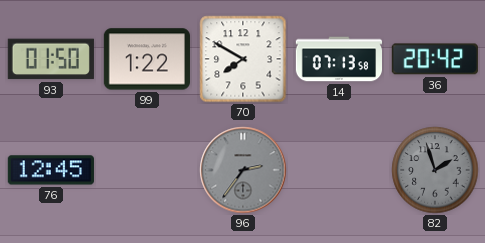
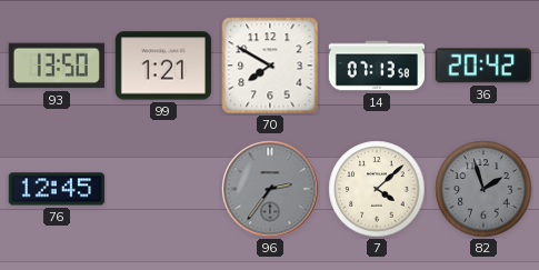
93: 01:50 -> 13:50
99: 1:22 -> 1:21
7: none -> 4:08
